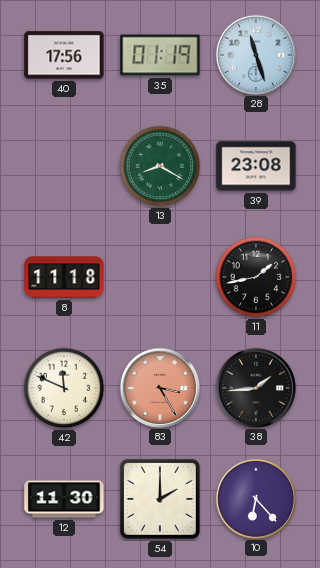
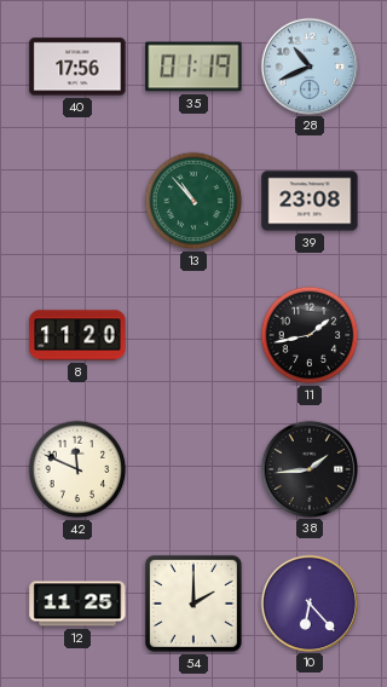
28: 11:27 -> 10:41
13: 8:20 -> 10:53
8: 11:18 -> 11:20
83: 3:25 -> none
12: 11:30 -> 11:25
